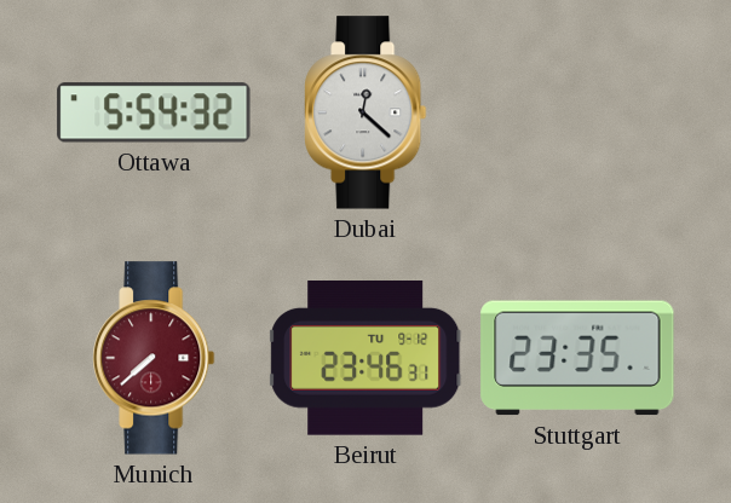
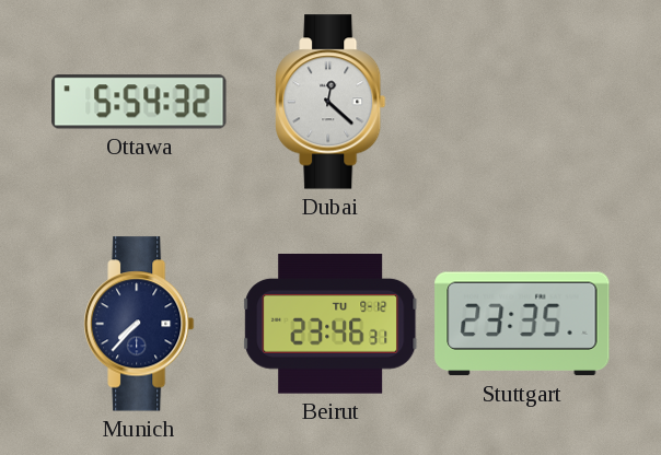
Munich: 7:38 -> 7:37
Munich dial: burgundy -> navy
